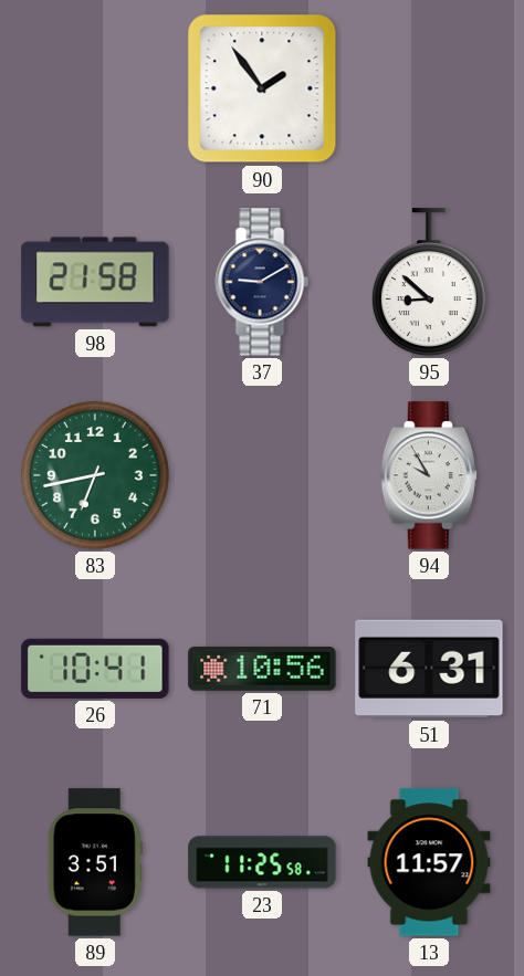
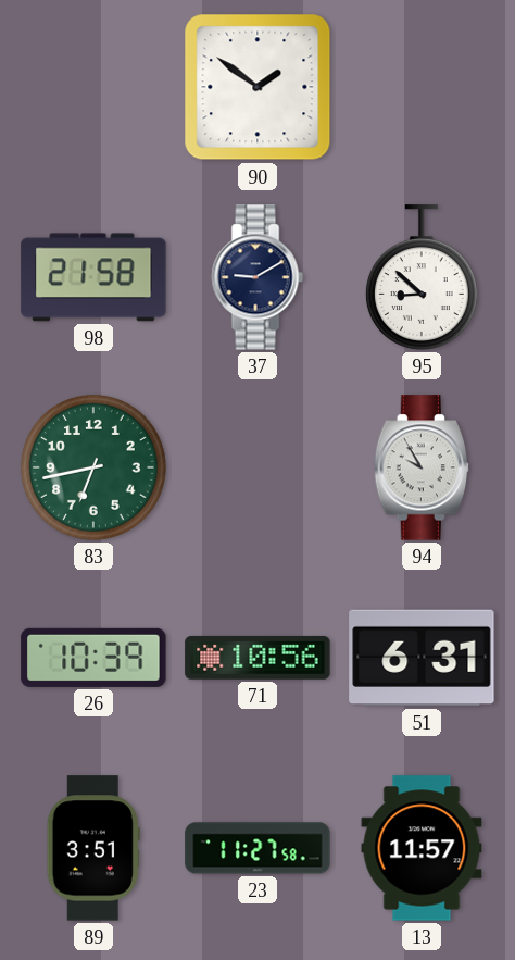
90: 1:54 -> 1:51
26: 10:41 -> 10:39
23: 11:25 -> 11:27
